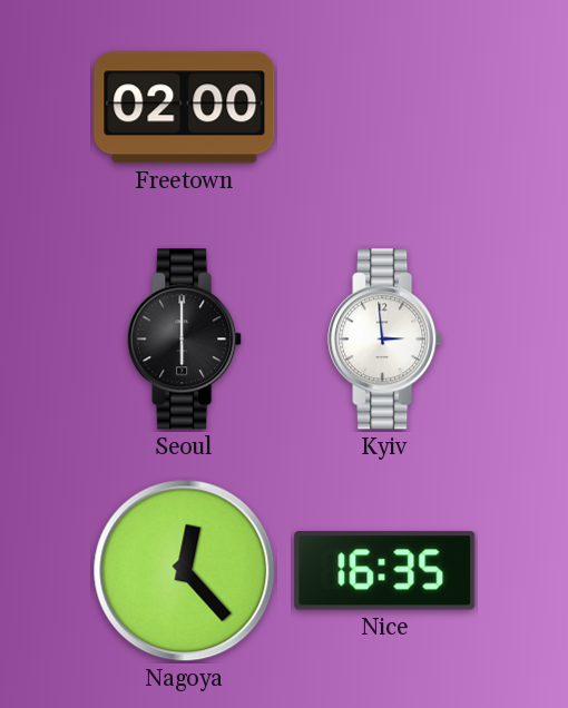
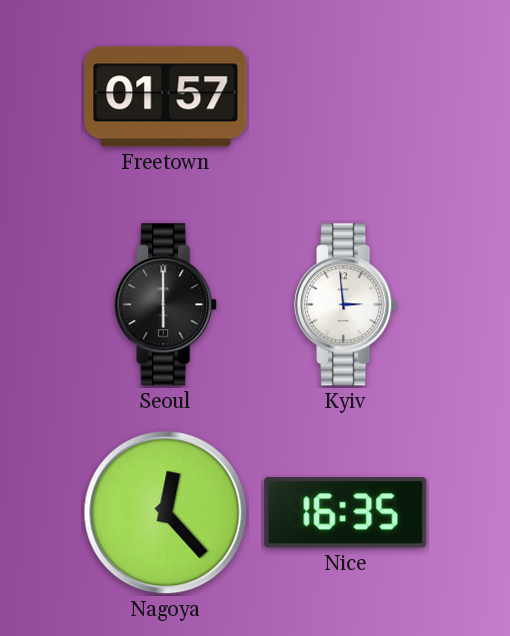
Freetown: 02:00 -> 01:57
